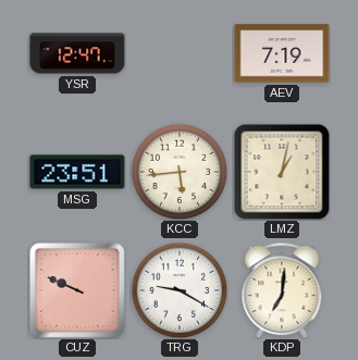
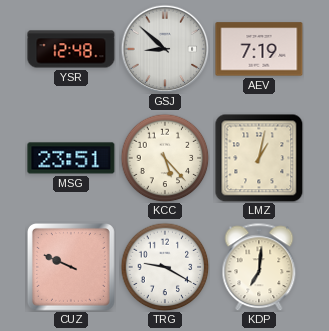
YSR: 12:47 -> 12:48
GSJ: none -> 8:52
KCC: 5:44 -> 5:23
